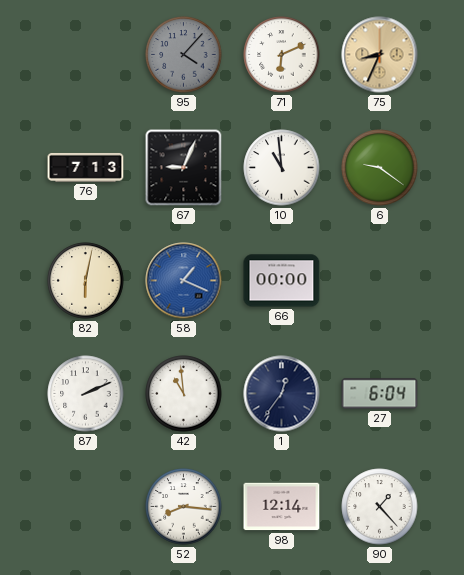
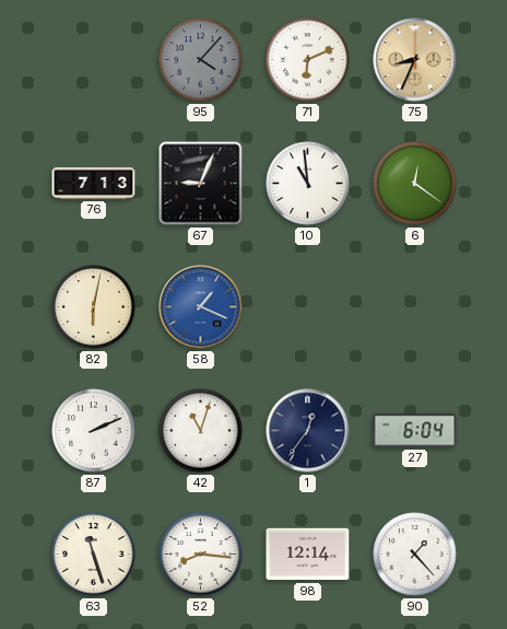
6: 9:21 -> 12:21
66: 00:00 -> none
42: 10:59 -> 11:03
63: none -> 11:27
